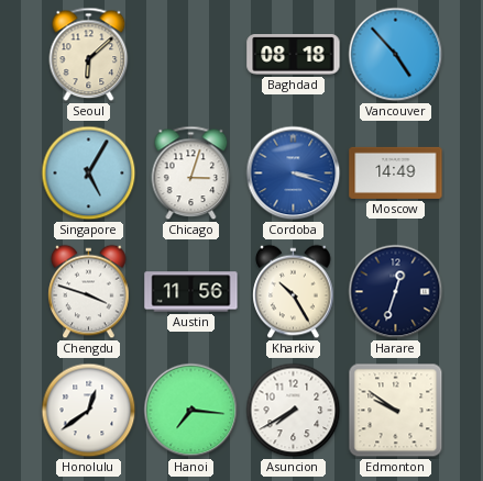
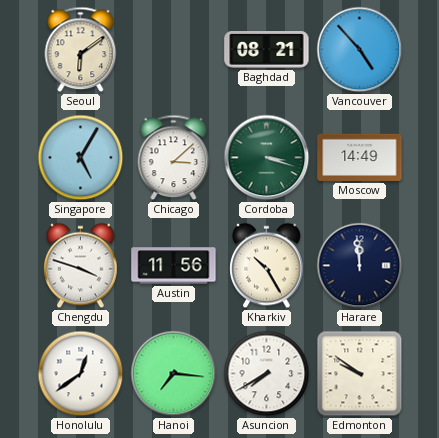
Seoul: 6:08 -> 6:09
Baghdad: 08:18 -> 08:21
Chicago: 3:03 -> 3:08
Cordoba dial: blue -> green
Harare: 12:33 -> 11:59
